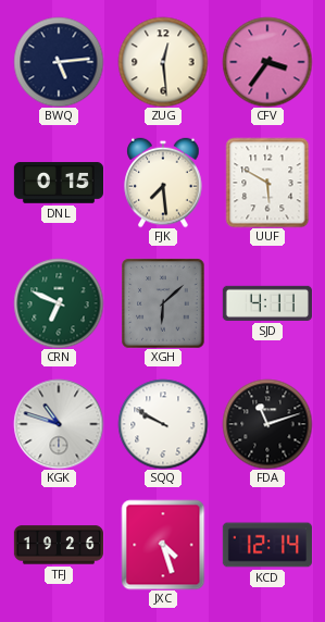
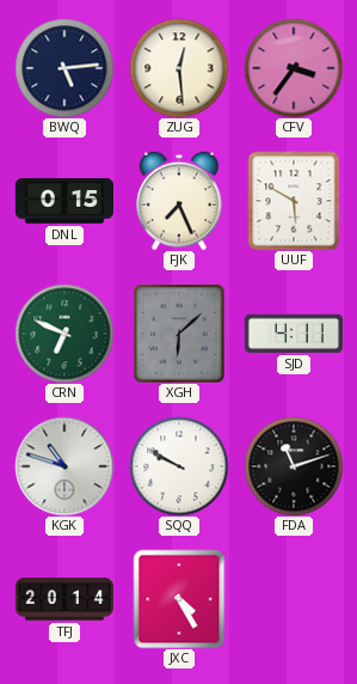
FJK: 7:29 -> 7:26
TFJ: 19:26 -> 20:14
JXC: 4:27 -> 4:25
KCD: 12:14 -> none
